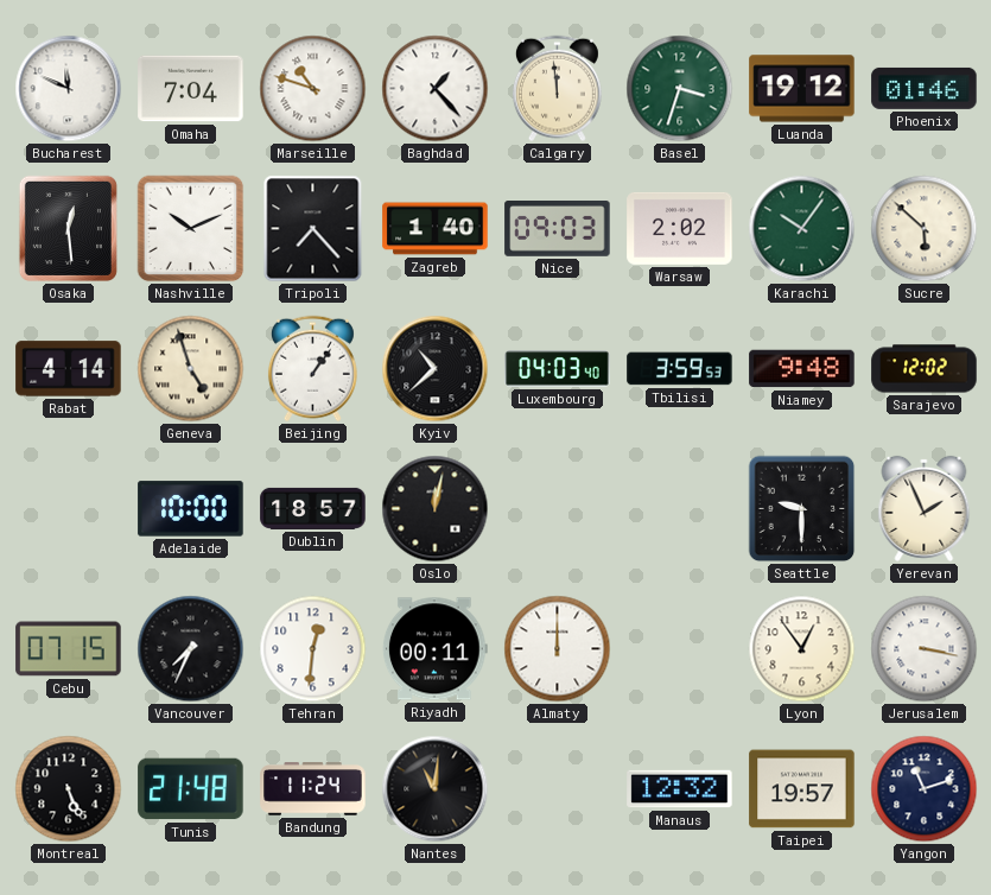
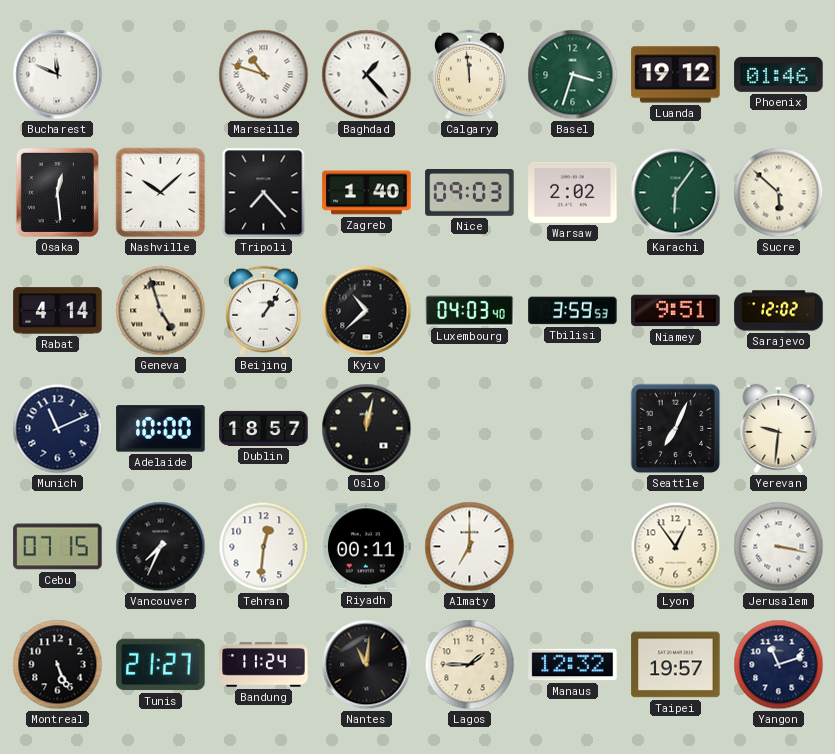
Omaha: 7:04 -> none
Nashville: 10:11 -> 10:08
Karachi: 10:06 -> 6:06
Niamey: 9:48 -> 9:51
Munich: none -> 11:11
Seattle: 9:30 -> 7:04
Yerevan: 1:56 -> 9:31
Almaty: 12:00 -> 7:00
Tunis: 21:48 -> 21:27
Lagos: none -> 1:45
